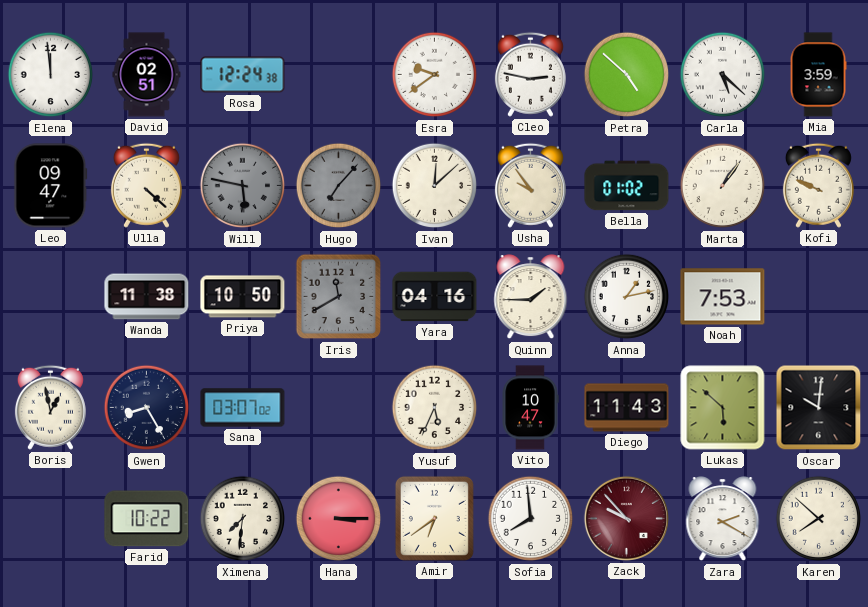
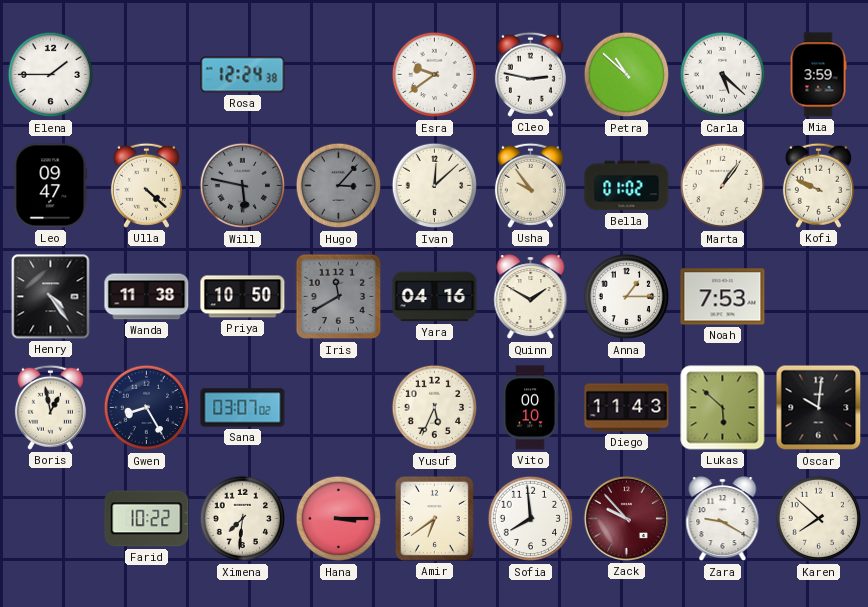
Elena: 11:59 -> 1:45
David: 02:51 -> none
Petra: 4:52 -> 10:52
Hugo: 7:07 -> 3:07
Henry: none -> 4:24
Quinn: 1:45 -> 1:50
Anna: 1:13 -> 1:15
Vito: 10:47 -> 00:10
Zara: 2:20 -> 9:20
